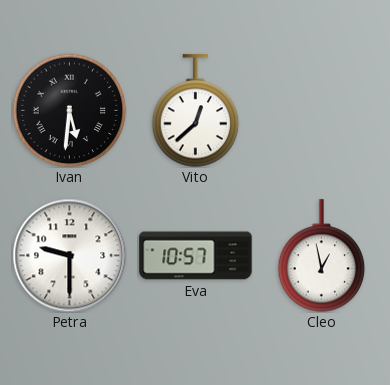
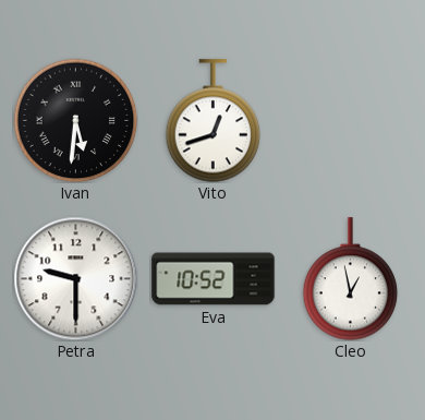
Vito: 12:38 -> 12:42
Eva: 10:57 -> 10:52
